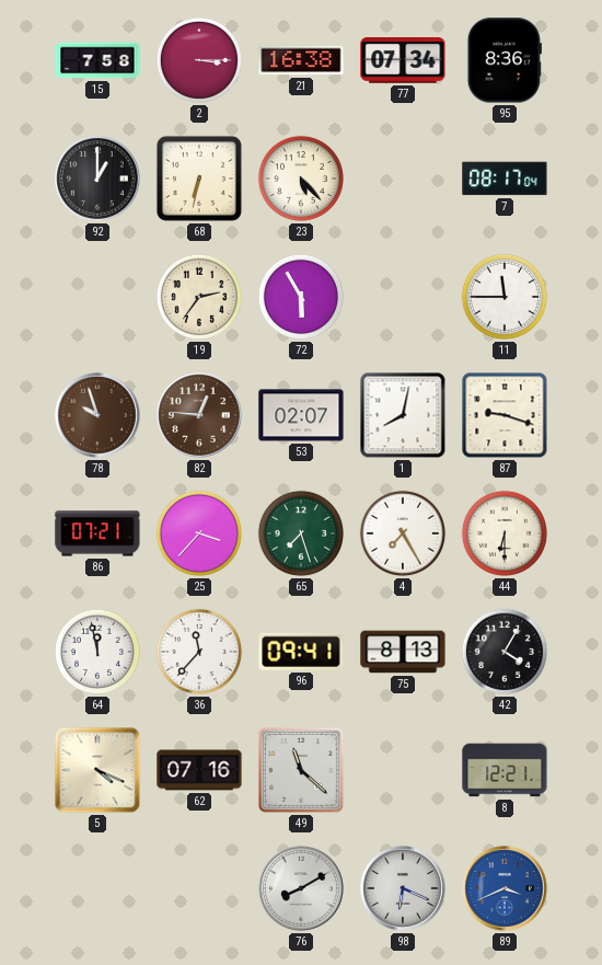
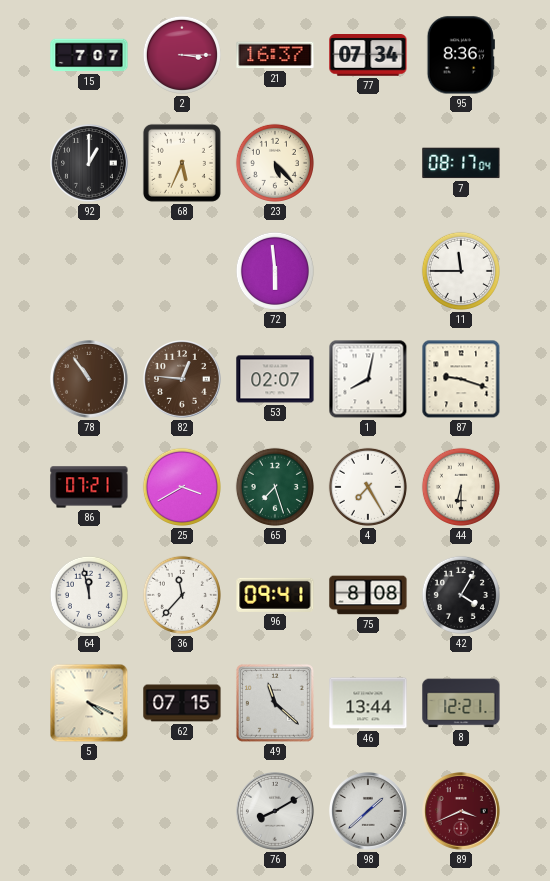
15: 7:58 -> 7:07
21: 16:38 -> 16:37
68: 6:32 -> 5:34
19: 2:36 -> none
72: 5:55 -> 5:59
78: 9:57 -> 10:54
25: 3:37 -> 3:40
75: 8:13 -> 8:08
62: 07:16 -> 07:15
46: none -> 13:44
98: 6:19 -> 1:38
89 dial: blue -> burgundy
